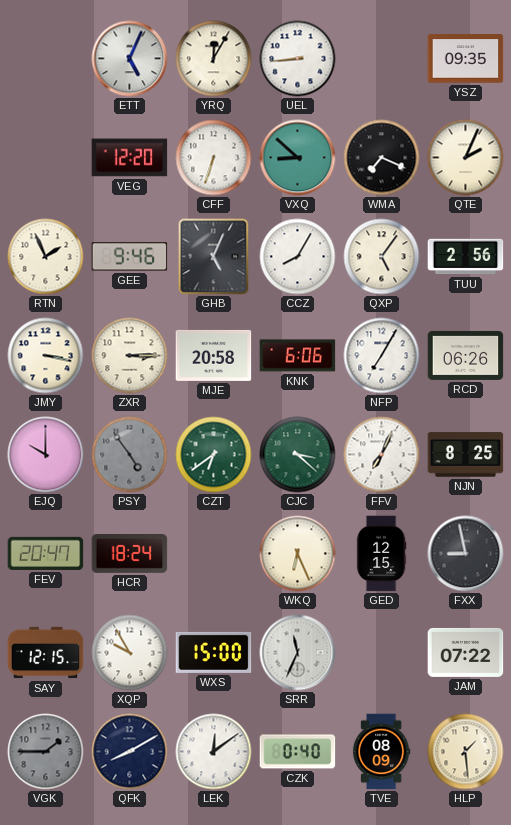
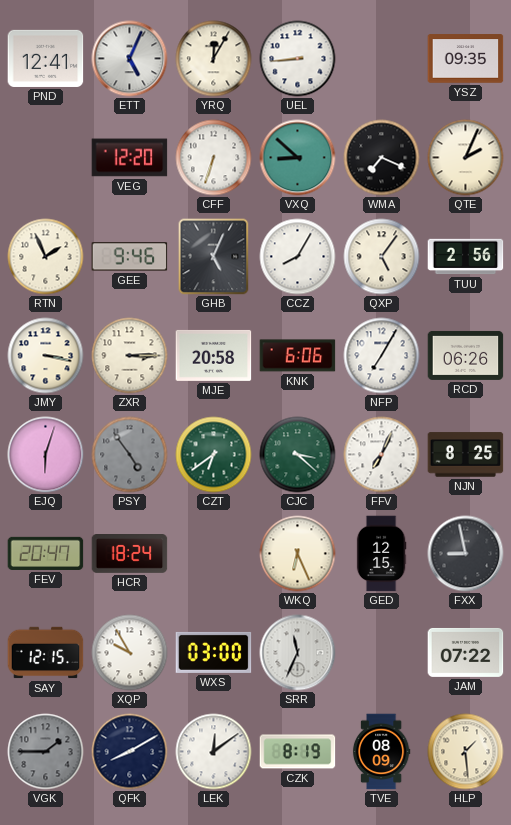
PND: none -> 12:41
EJQ: 10:00 -> 6:03
WXS: 15:00 -> 03:00
CZK: 0:40 -> 8:19
